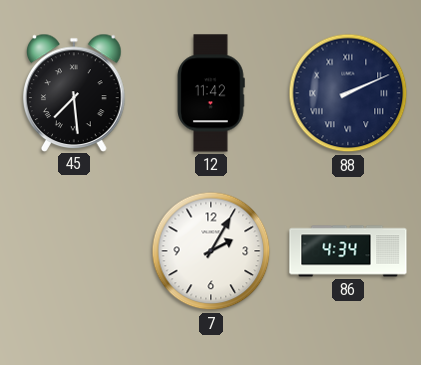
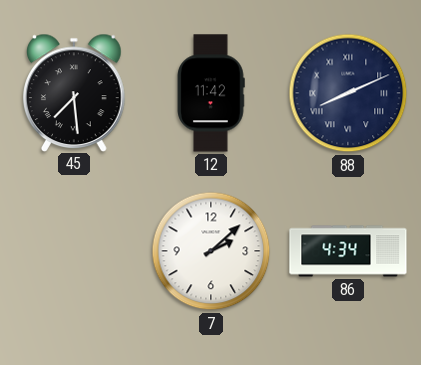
88: 2:11 -> 8:11
7: 2:05 -> 2:08
